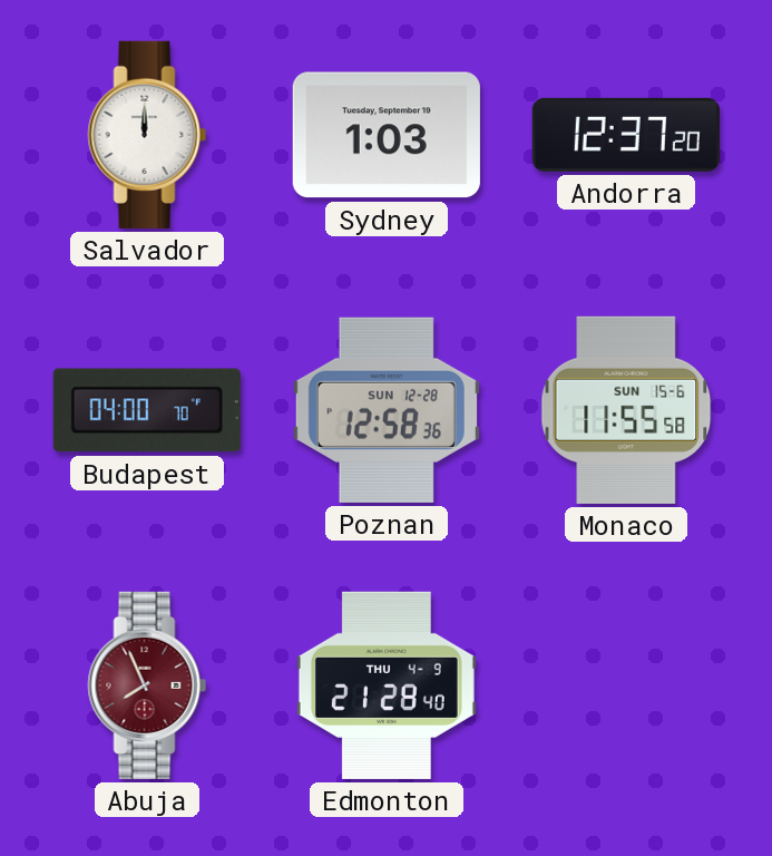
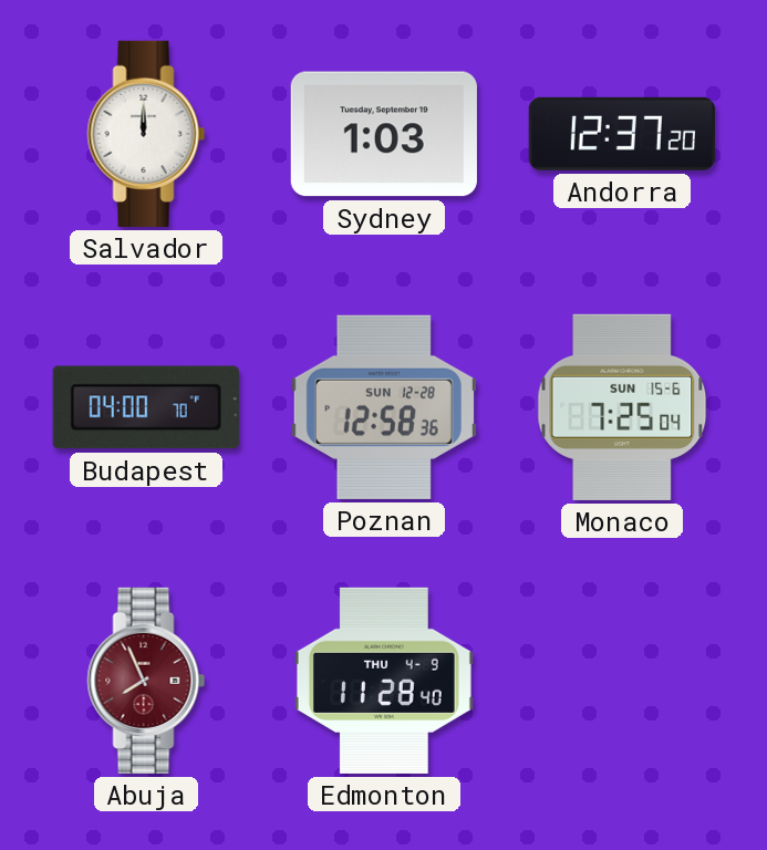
Monaco: 11:55 -> 7:25
Edmonton: 21:28 -> 11:28
